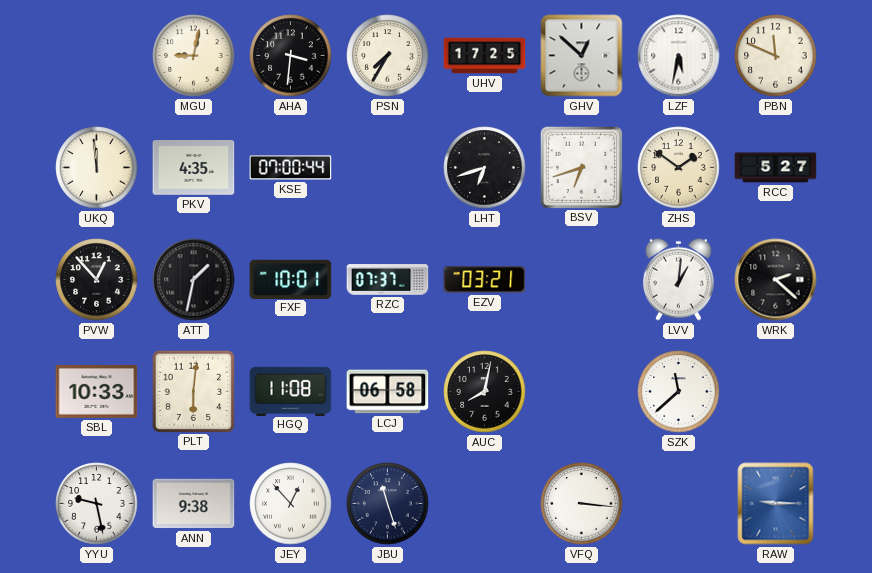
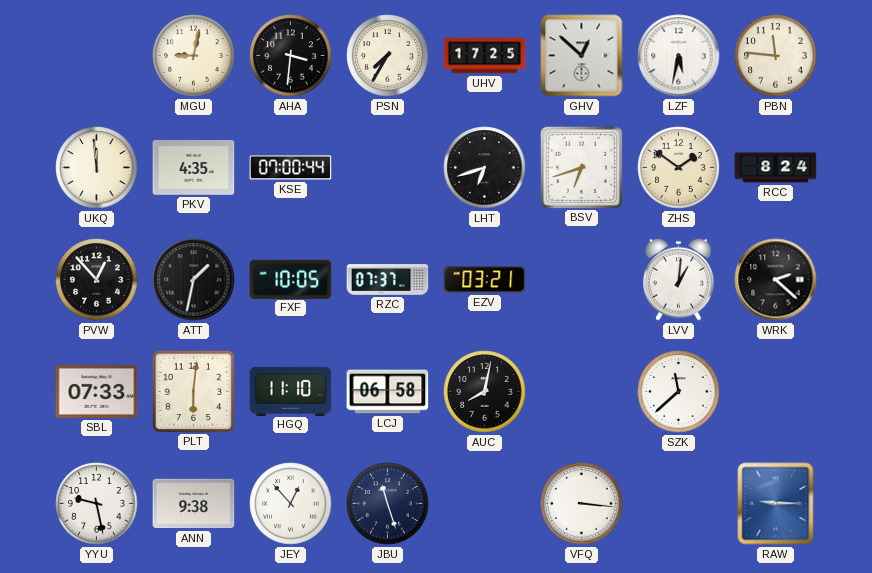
PBN: 11:49 -> 11:46
RCC: 5:27 -> 8:24
FXF: 10:01 -> 10:05
SBL: 10:33 -> 07:33
HGQ: 11:08 -> 11:10
